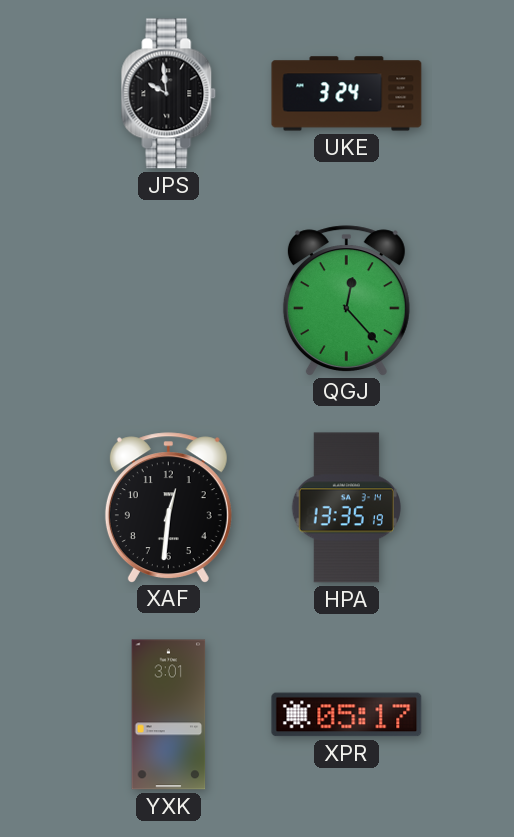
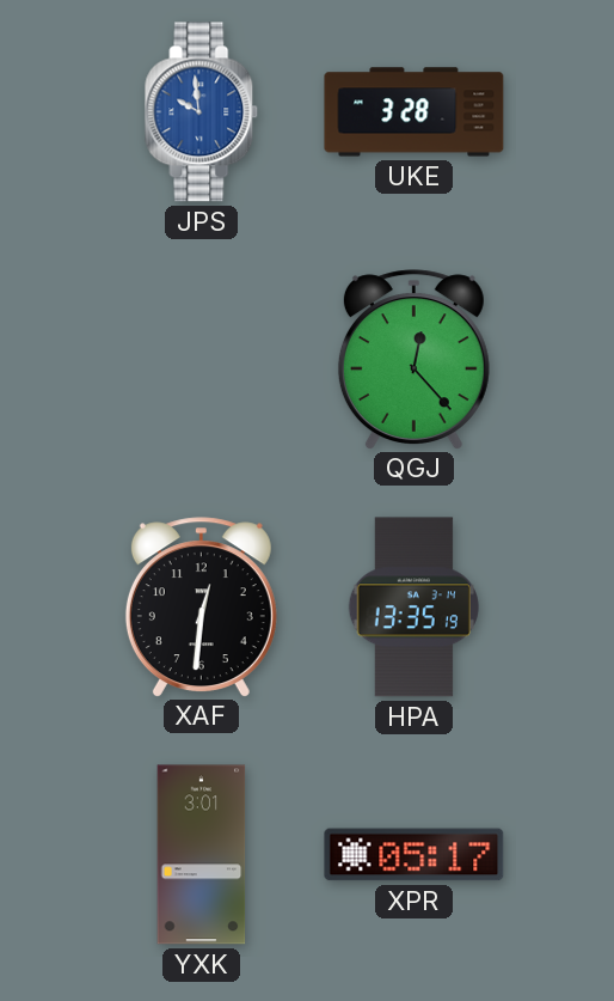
JPS dial: black -> blue
UKE: 3:24 -> 3:28
